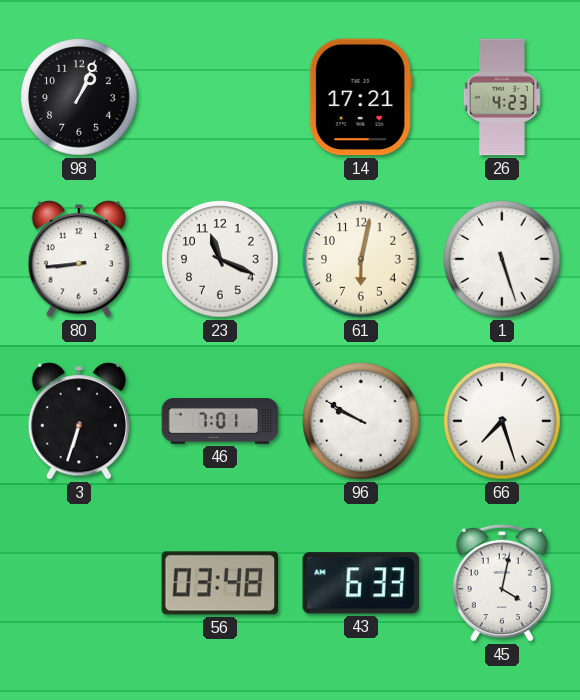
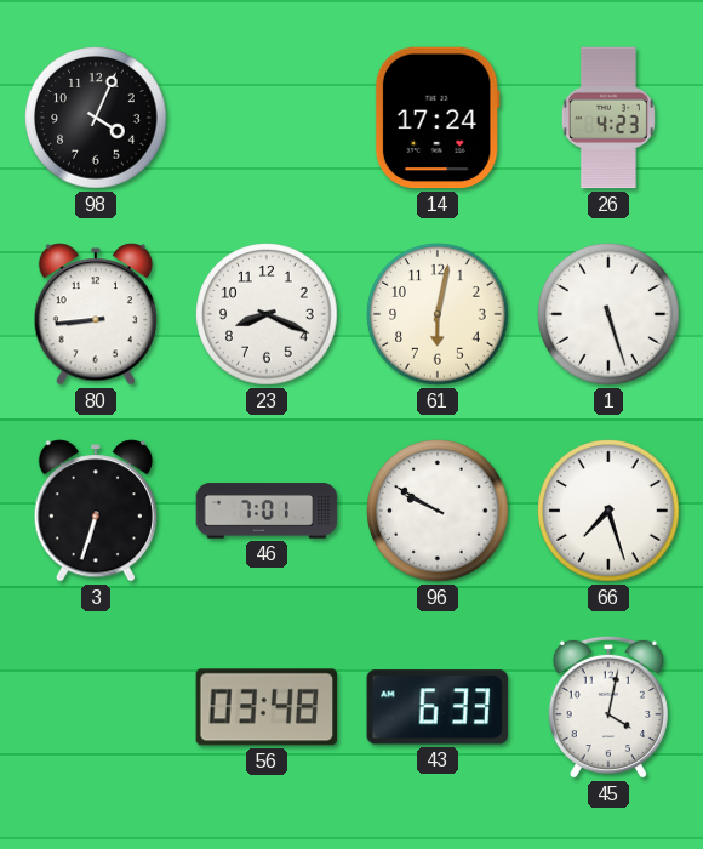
98: 1:04 -> 4:04
14: 17:21 -> 17:24
23: 11:19 -> 8:19
